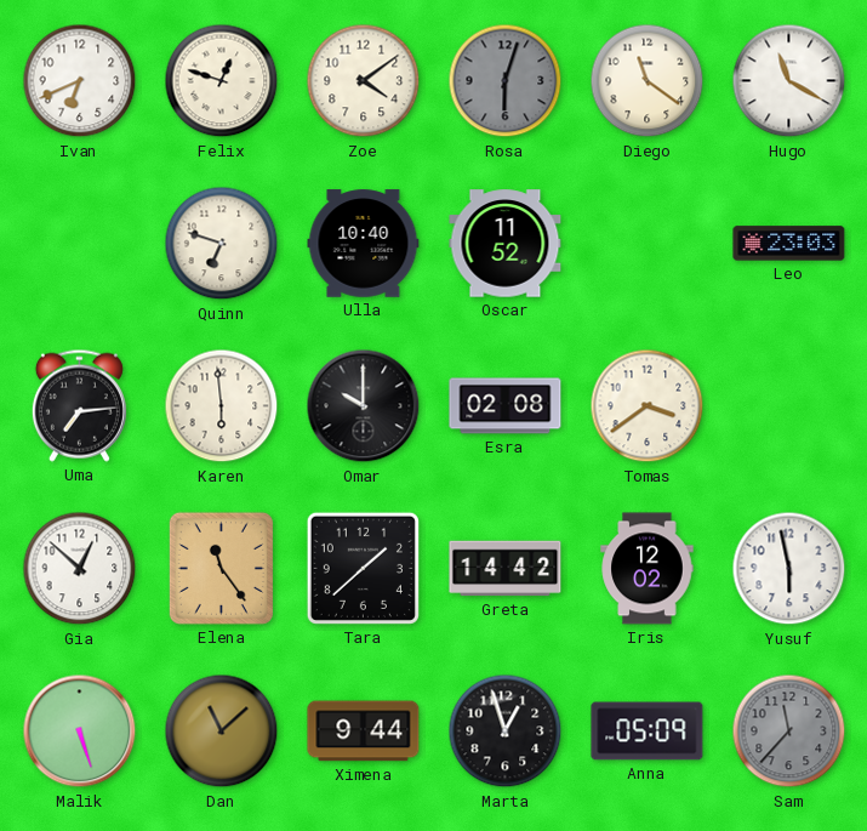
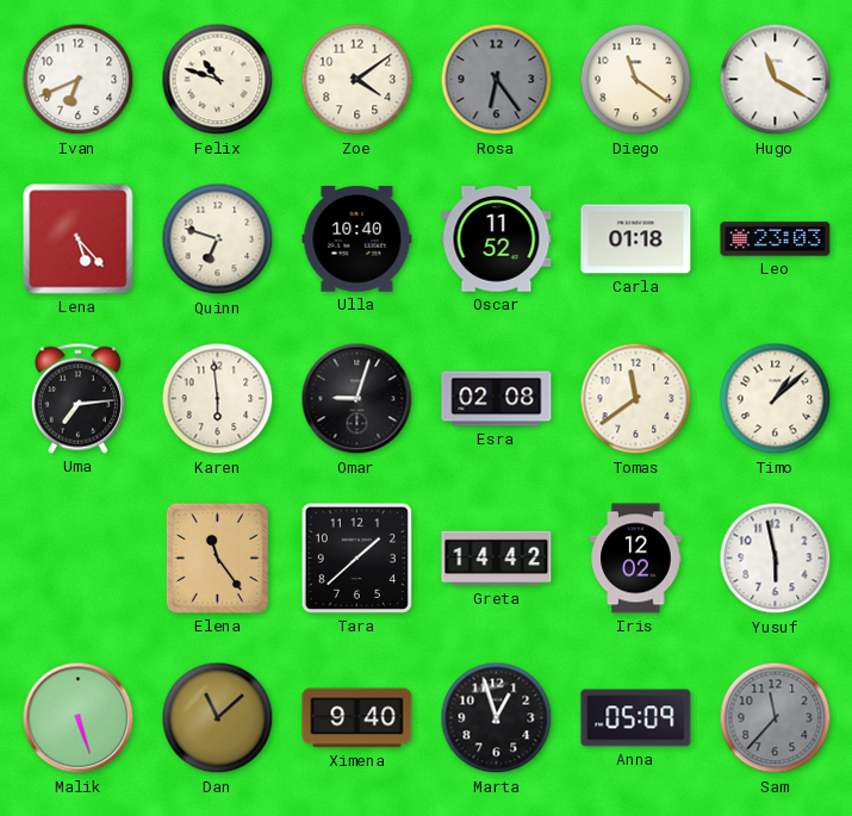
Felix: 12:48 -> 10:48
Rosa: 6:03 -> 6:24
Lena: none -> 5:23
Carla: none -> 01:18
Omar: 10:00 -> 9:03
Tomas: 3:39 -> 11:39
Timo: none -> 1:08
Gia: 12:52 -> none
Ximena: 9:44 -> 9:40
